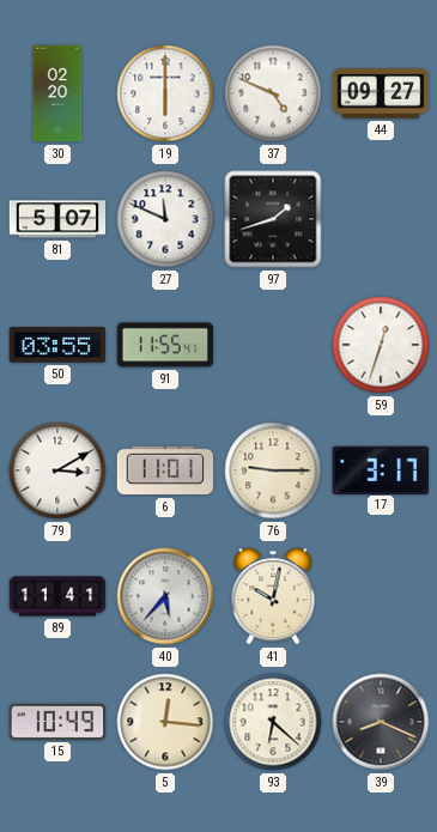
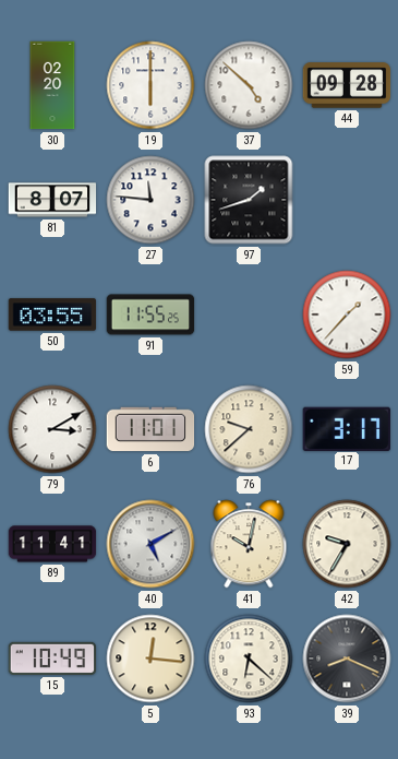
37: 4:49 -> 4:52
44: 09:27 -> 09:28
81: 5:07 -> 8:07
27: 11:49 -> 11:46
91: 11:55:41 -> 11:55:25
59: 12:33 -> 1:37
76: 9:15 -> 9:38
40: 5:37 -> 5:10
42: none -> 9:35
